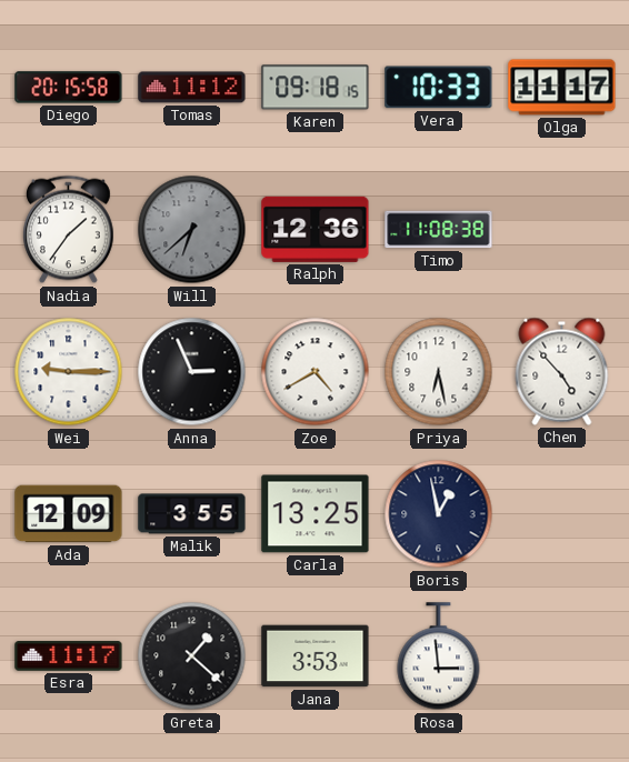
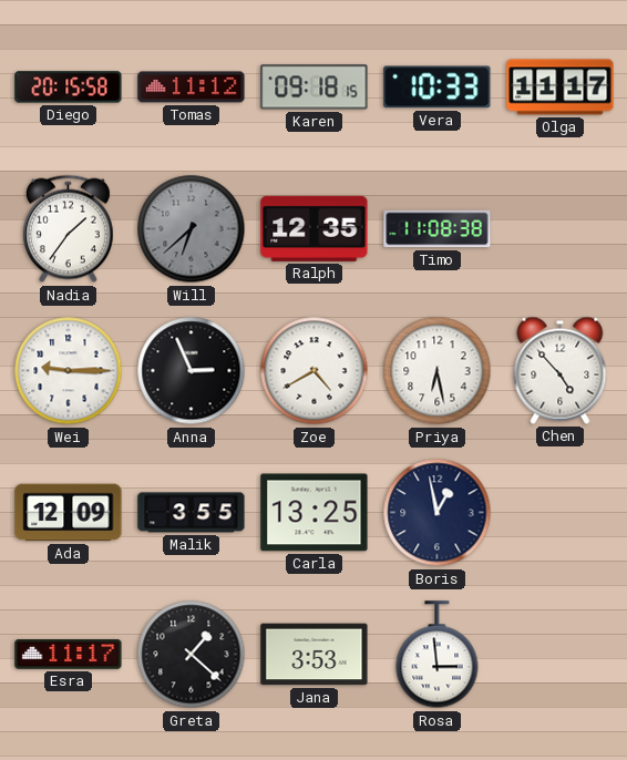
Ralph: 12:36 -> 12:35
